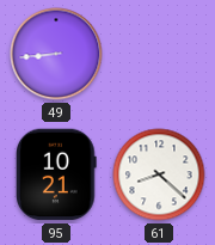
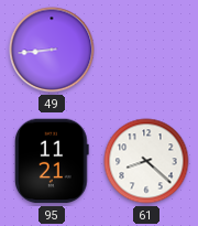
95: 10:21 -> 11:21
